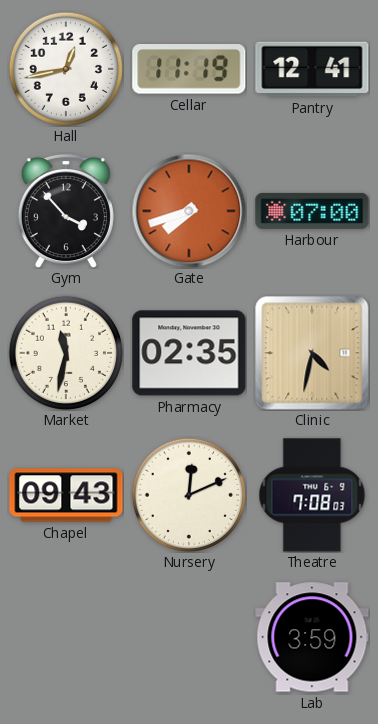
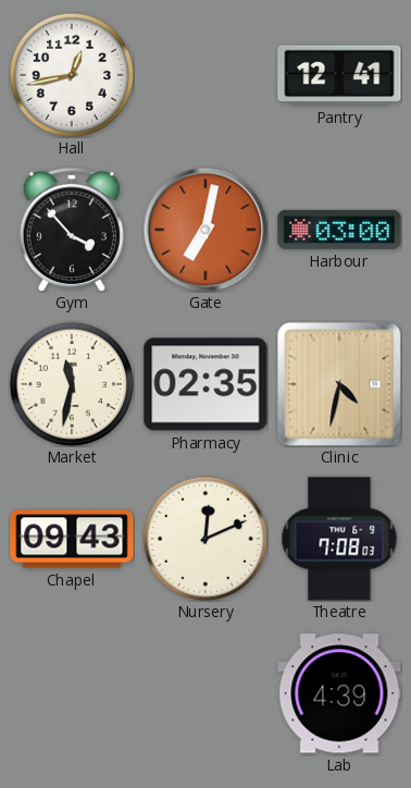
Cellar: 11:19 -> none
Gate: 7:42 -> 7:02
Harbour: 07:00 -> 03:00
Lab: 3:59 -> 4:39
